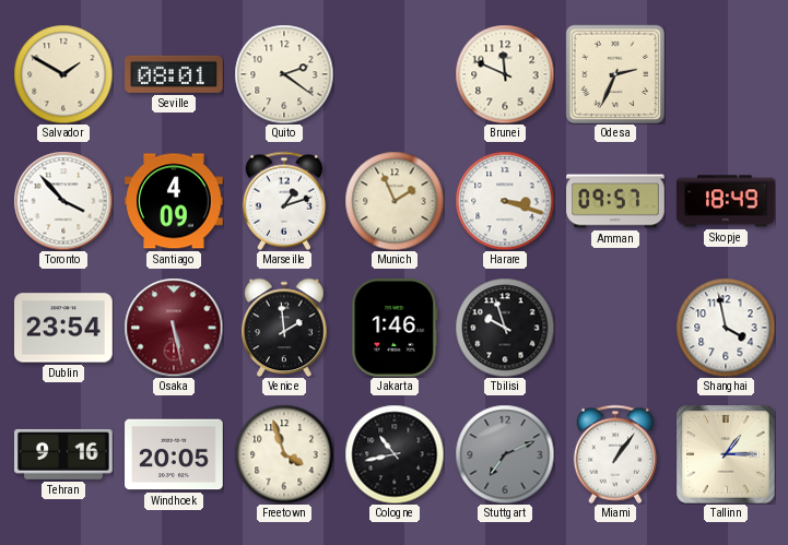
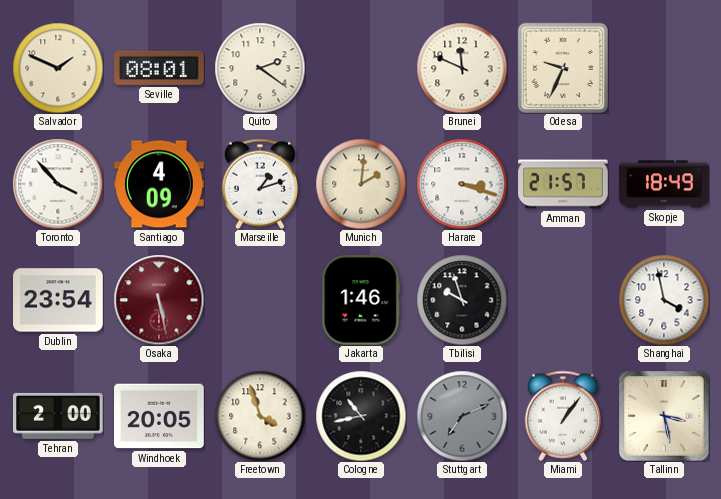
Salvador: 1:50 -> 1:49
Odesa: 2:34 -> 9:34
Munich: 1:56 -> 2:01
Amman: 09:57 -> 21:57
Venice: 1:59 -> none
Tehran: 9:16 -> 2:00
Tallinn: 1:15 -> 3:28
